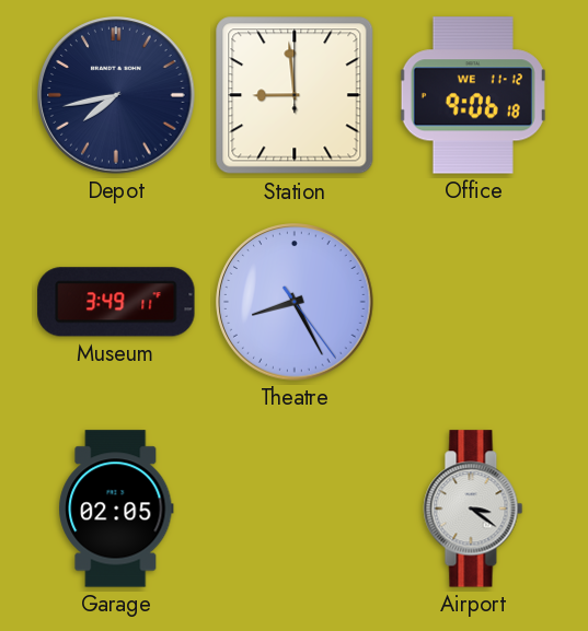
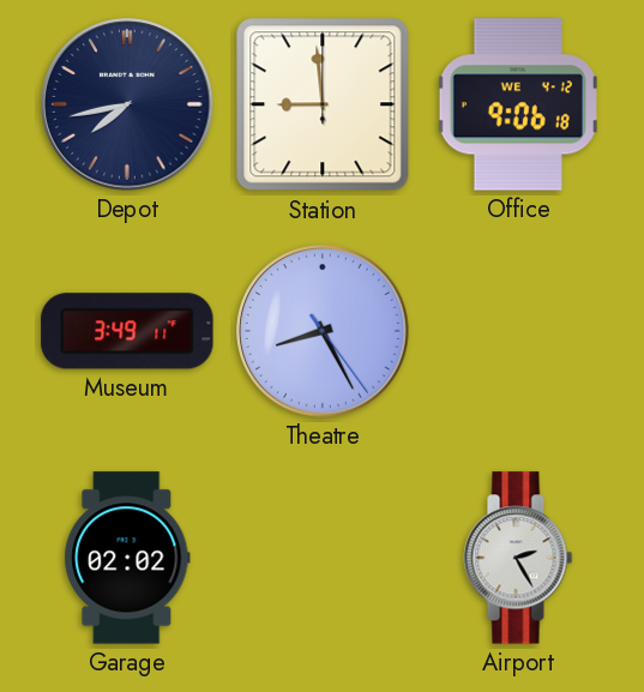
Office date: WE 11-12 -> WE 4-12
Garage: 02:05 -> 02:02
Airport: 3:21 -> 2:25
